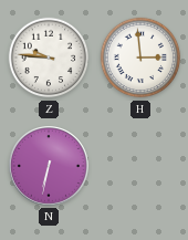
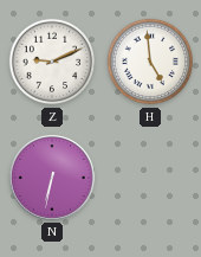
Z: 9:46 -> 9:11
H: 2:59 -> 4:59
